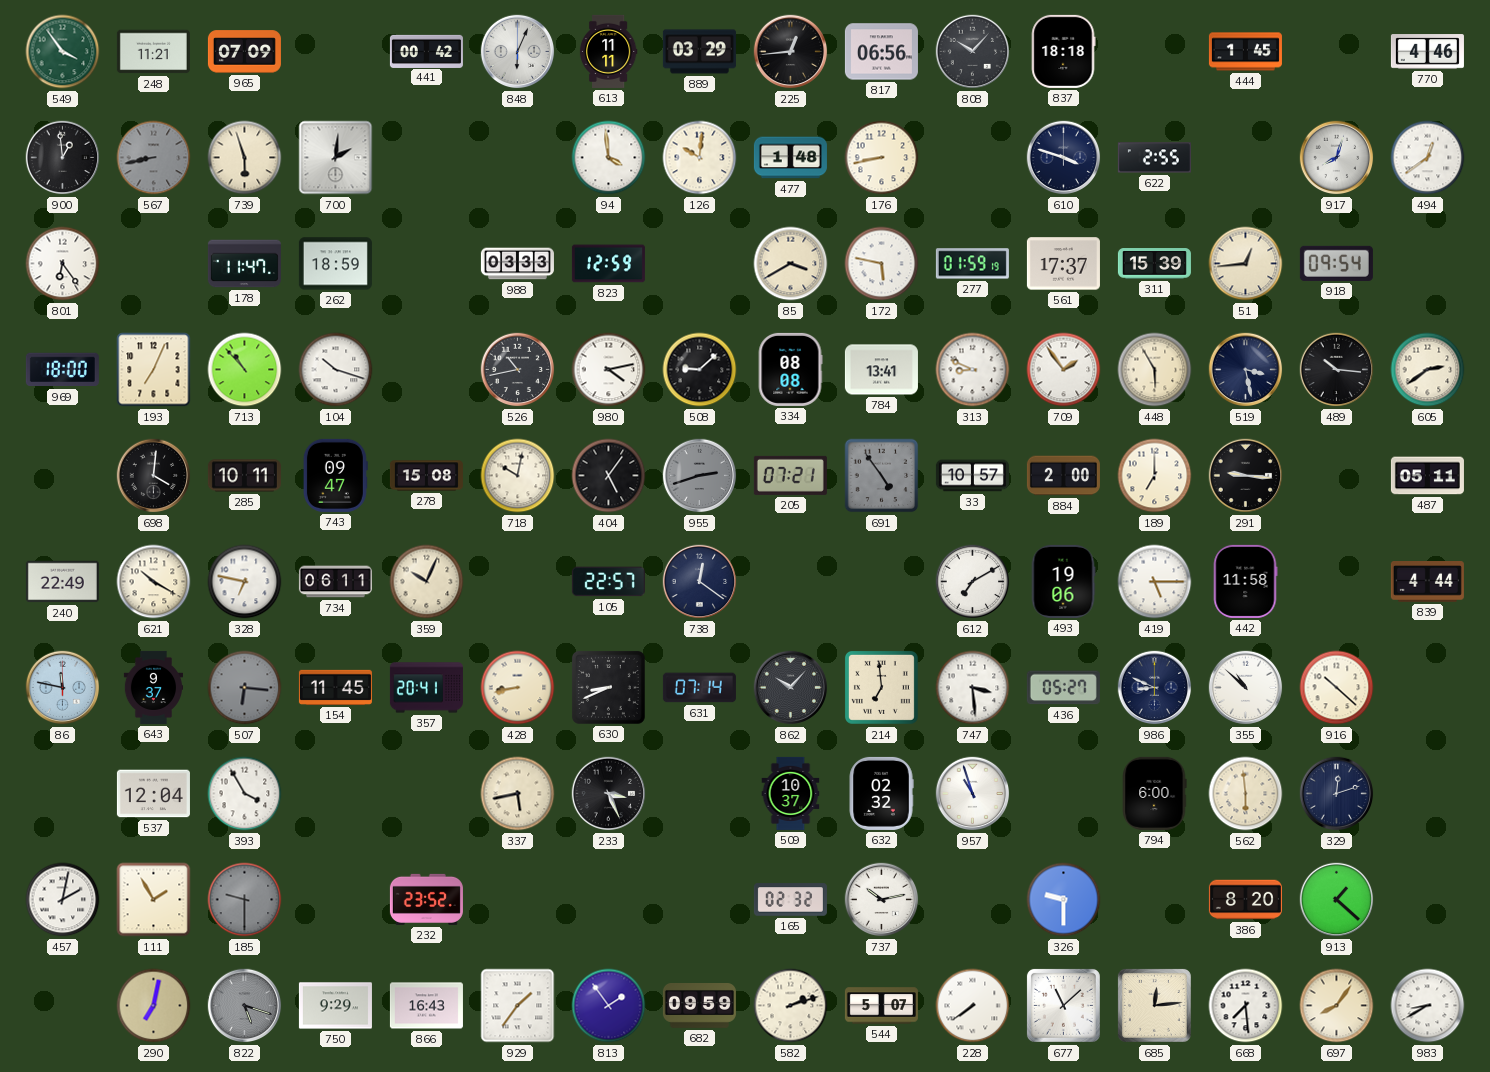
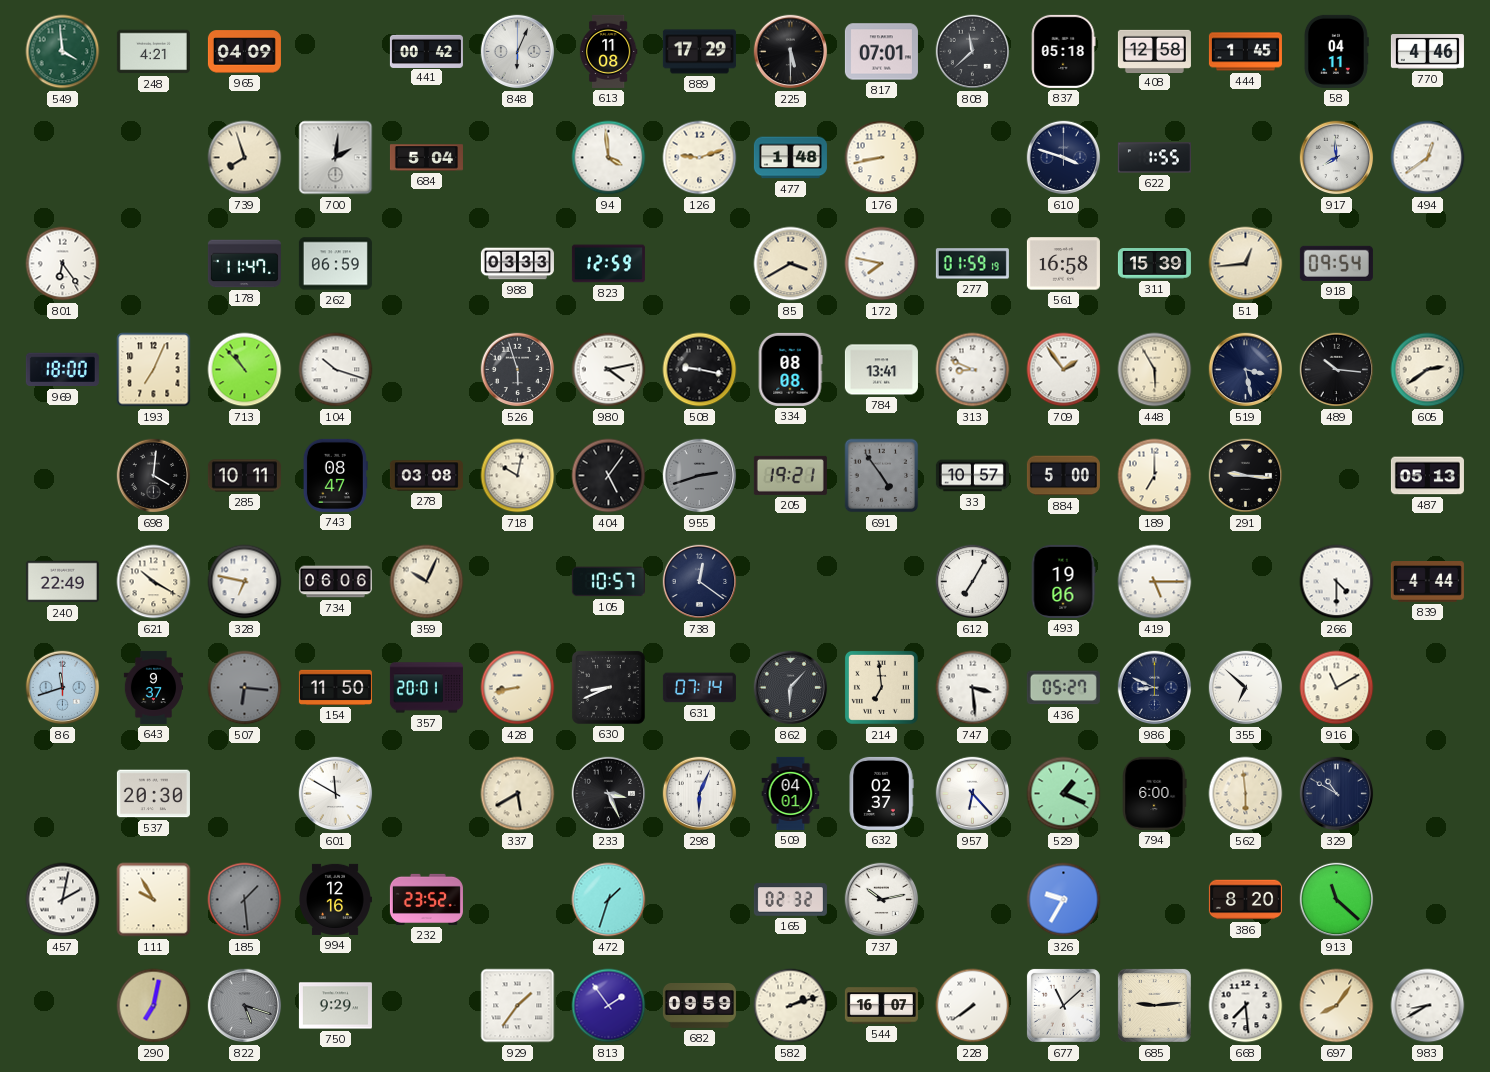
549: 3:54 -> 3:59
248: 11:21 -> 4:21
965: 07:09 -> 04:09
613: 11:11 -> 11:08
889: 03:29 -> 17:29
225: 12:44 -> 5:30
817: 06:56 -> 07:01
808: 10:07 -> 11:38
837: 18:18 -> 05:18
408: none -> 12:58
58: none -> 04:11
900: 12:59 -> none
567: 8:43 -> none
739: 5:57 -> 7:57
684: none -> 5:04
126: 10:01 -> 9:12
622: 2:55 -> 1:55
917: 8:03 -> 7:59
262: 18:59 -> 06:59
172: 5:47 -> 7:47
561: 17:37 -> 16:58
526: 10:43 -> 5:57
508: 9:08 -> 9:17
743: 09:47 -> 08:47
278: 15:08 -> 03:08
205: 07:21 -> 19:21
884: 2:00 -> 5:00
487: 05:11 -> 05:13
734: 06:11 -> 06:06
105: 22:57 -> 10:57
612: 7:10 -> 7:05
442: 11:58 -> none
266: none -> 4:30
86: 11:47 -> 11:42
154: 11:45 -> 11:50
357: 20:41 -> 20:01
862: 10:07 -> 6:07
355: 10:52 -> 6:52
916: 10:22 -> 11:10
537: 12:04 -> 20:30
393: 3:55 -> none
601: none -> 11:50
337: 5:43 -> 5:40
298: none -> 6:04
509: 10:37 -> 04:01
632: 02:32 -> 02:37
957: 10:57 -> 6:23
529: none -> 1:19
329: 12:12 -> 10:50
111: 1:55 -> 9:55
185: 9:30 -> 1:29
994: none -> 12:16
472: none -> 1:33
326: 9:30 -> 9:35
913: 1:22 -> 11:22
866: 16:43 -> none
544: 5:07 -> 16:07
685: 12:14 -> 9:14
